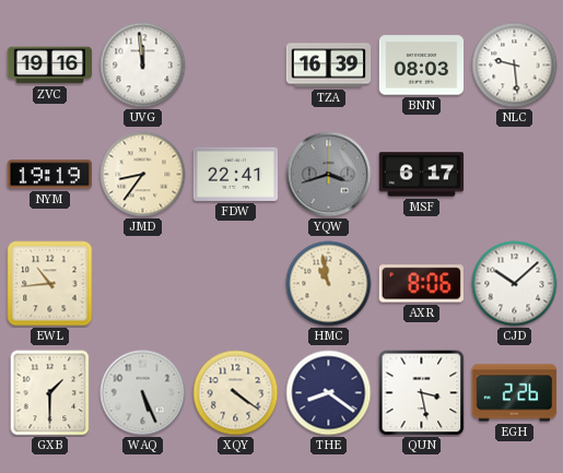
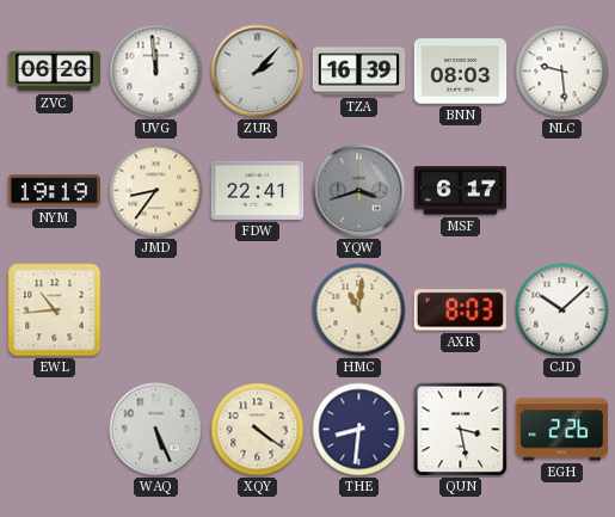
ZVC: 19:16 -> 06:26
ZUR: none -> 2:07
HMC: 10:58 -> 11:01
AXR: 8:06 -> 8:03
GXB: 1:30 -> none
THE: 8:21 -> 8:31
